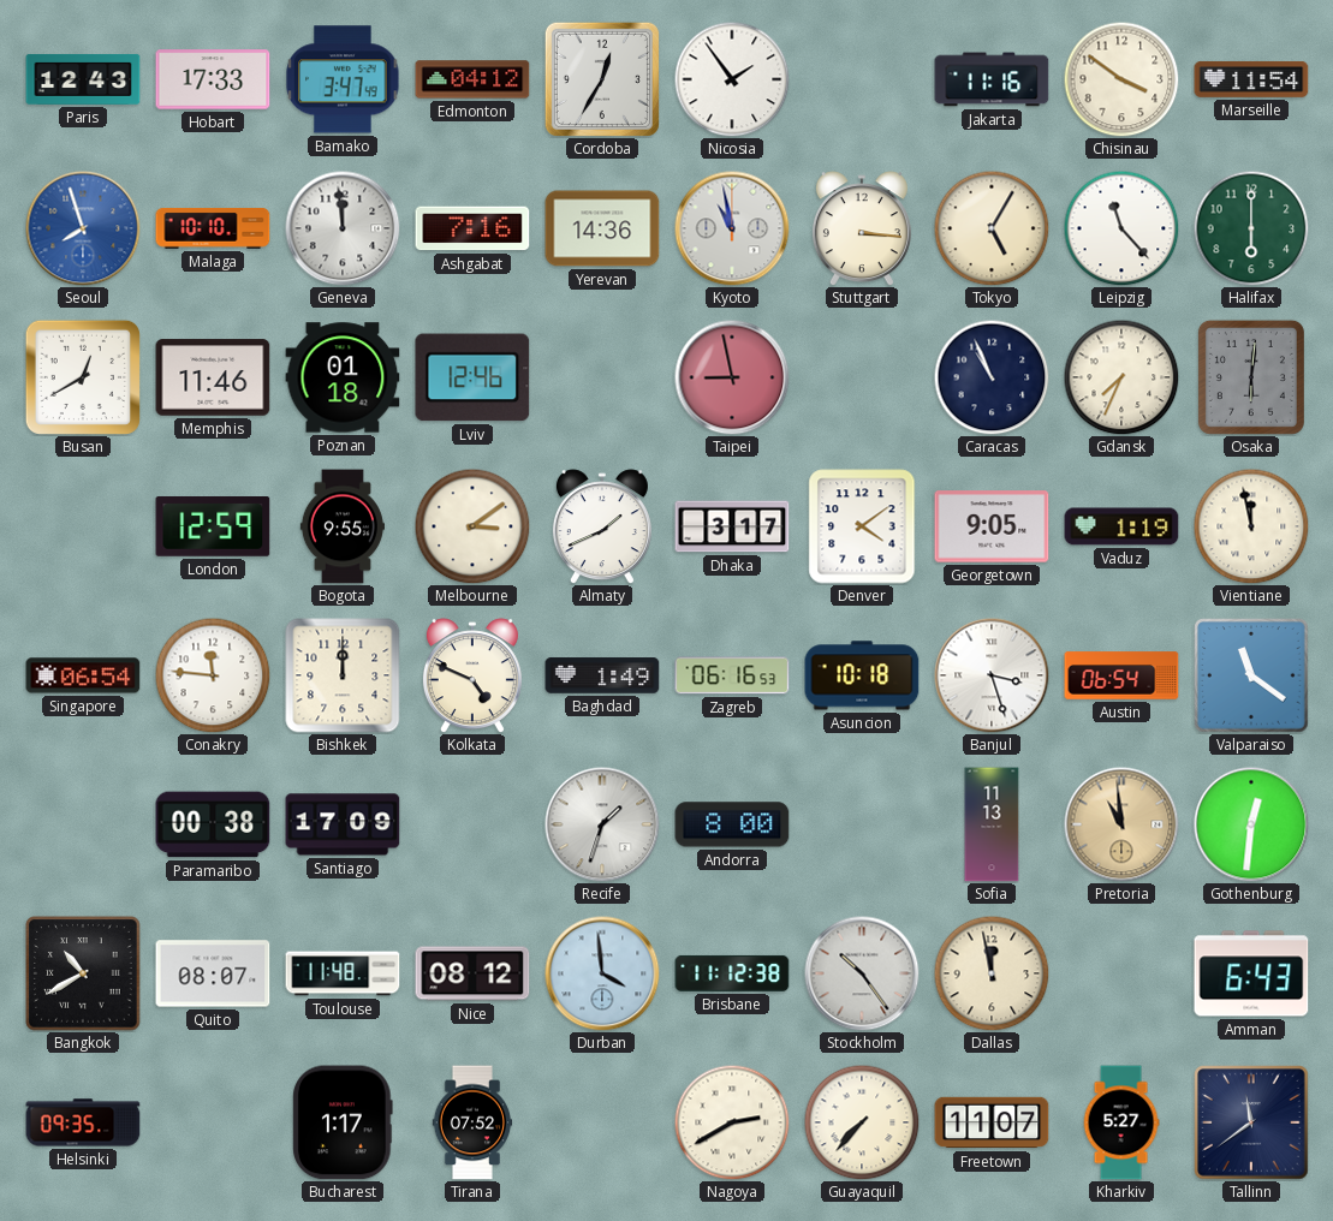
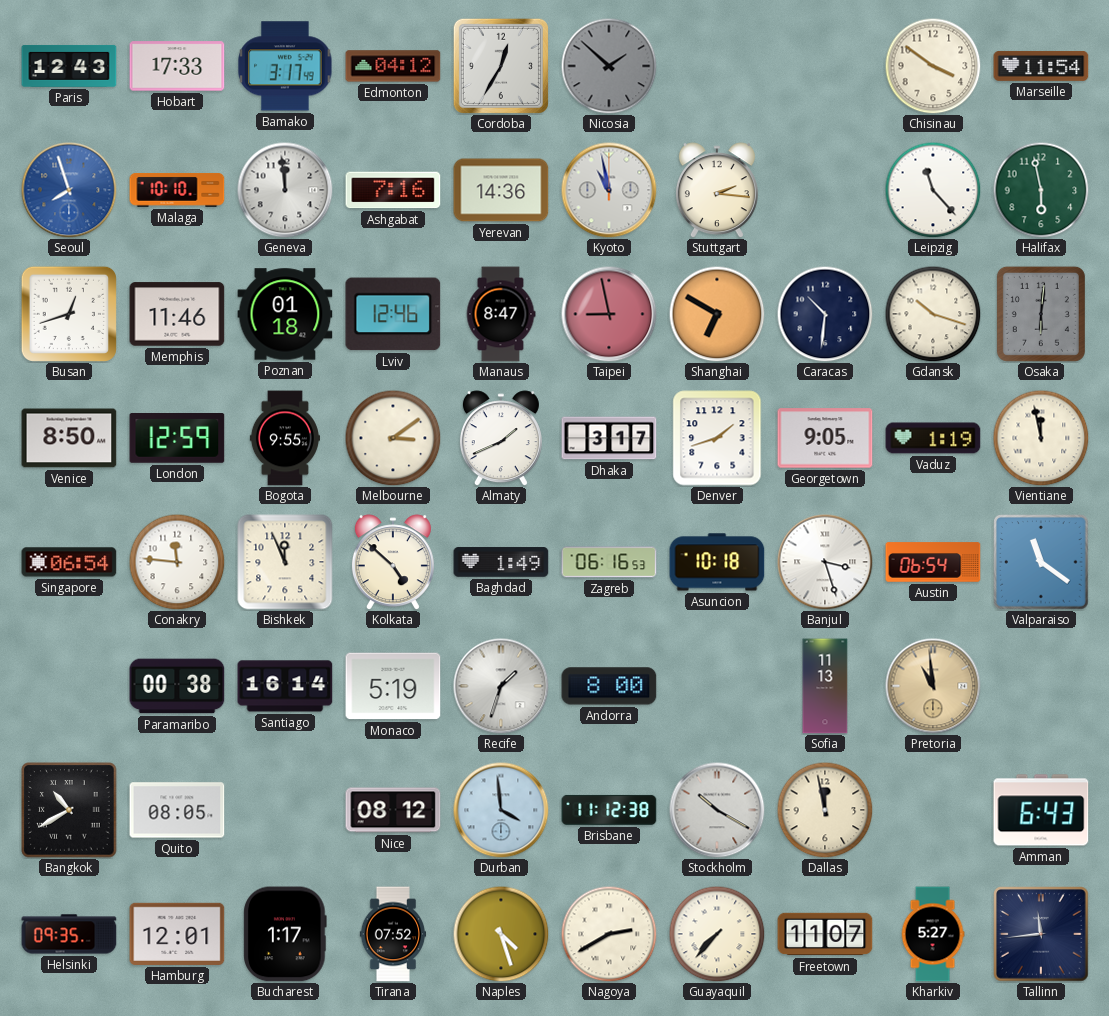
Bamako: 3:47 -> 3:17
Nicosia: 1:54 -> 1:52
Nicosia dial: white -> grey
Jakarta: 11:16 -> none
Stuttgart: 3:16 -> 2:16
Tokyo: 5:05 -> none
Halifax: 6:00 -> 5:58
Busan: 12:40 -> 12:42
Manaus: none -> 8:47
Shanghai: none -> 6:50
Caracas: 10:56 -> 10:31
Gdansk: 7:34 -> 10:18
Venice: none -> 8:50
Denver: 4:09 -> 1:42
Bishkek: 12:00 -> 11:56
Kolkata: 4:49 -> 4:52
Santiago: 17:09 -> 16:14
Monaco: none -> 5:19
Gothenburg: 12:31 -> none
Quito: 08:07 -> 08:05
Toulouse: 11:48 -> none
Stockholm: 10:24 -> 10:20
Hamburg: none -> 12:01
Naples: none -> 4:27
Tallinn: 11:39 -> 11:44
